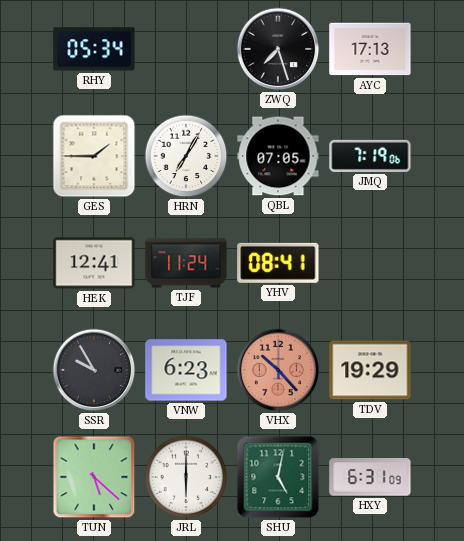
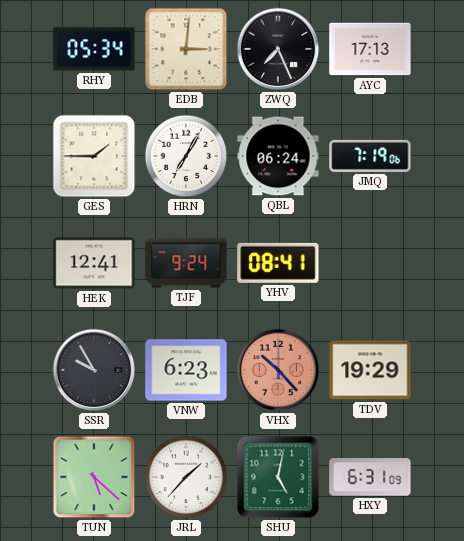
EDB: none -> 3:01
ZWQ: 7:27 -> 7:26
QBL: 07:05 -> 06:24
TJF: 11:24 -> 9:24
JRL: 6:00 -> 1:37
